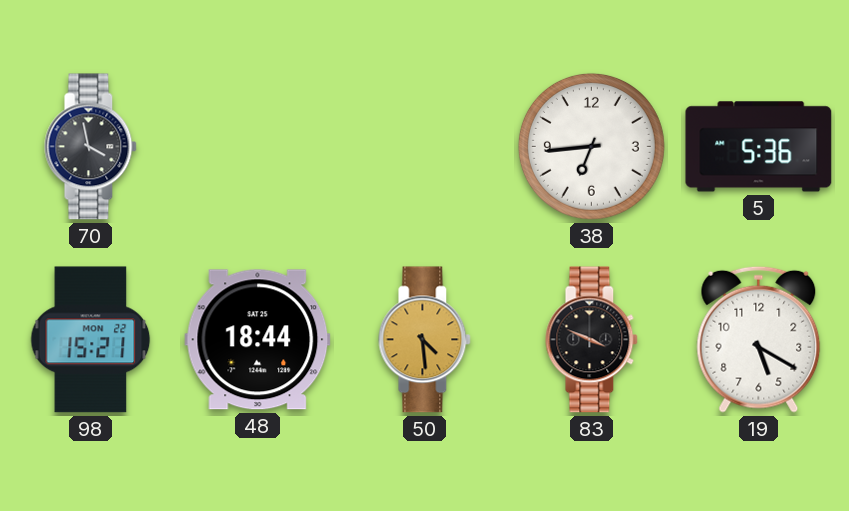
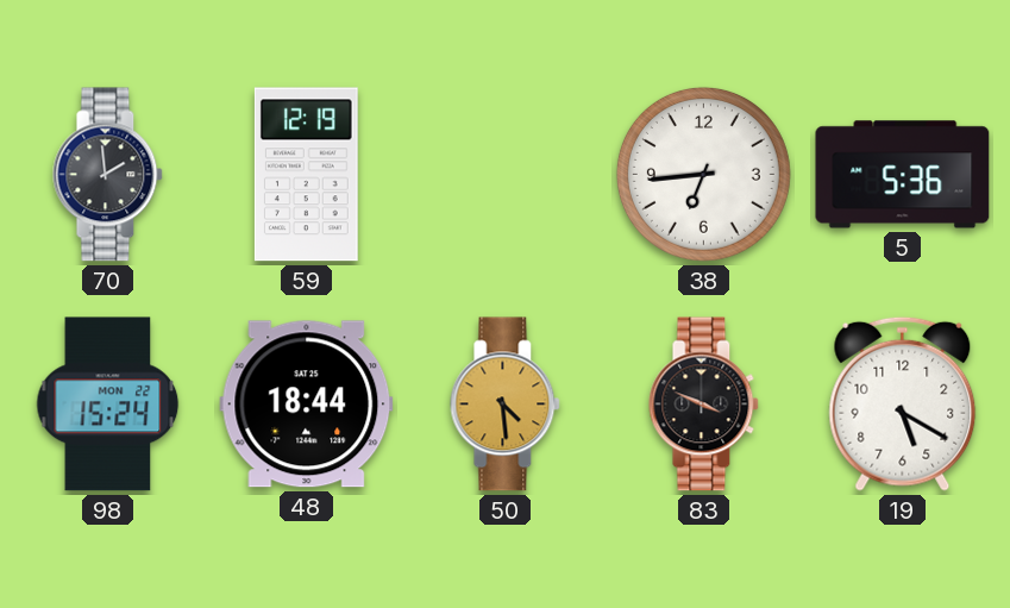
70: 3:58 -> 1:59
59: none -> 12:19
98: 15:21 -> 15:24
